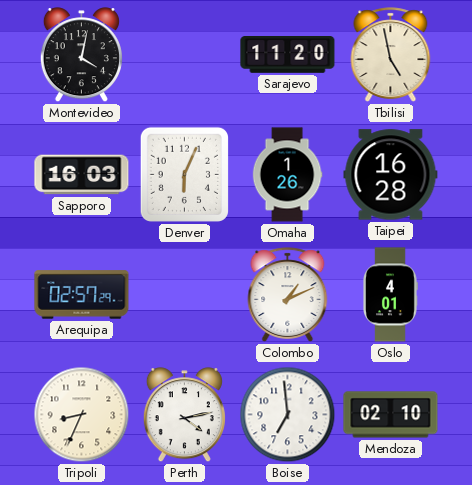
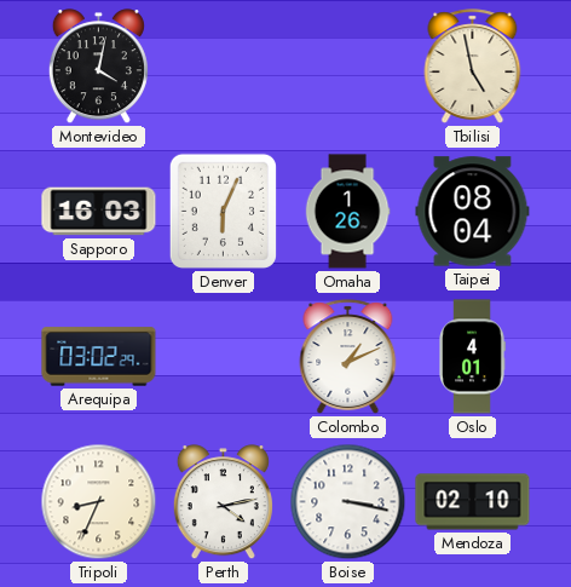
Sarajevo: 11:20 -> none
Taipei: 16:28 -> 08:04
Arequipa: 02:57 -> 03:02
Boise: 6:59 -> 3:17
